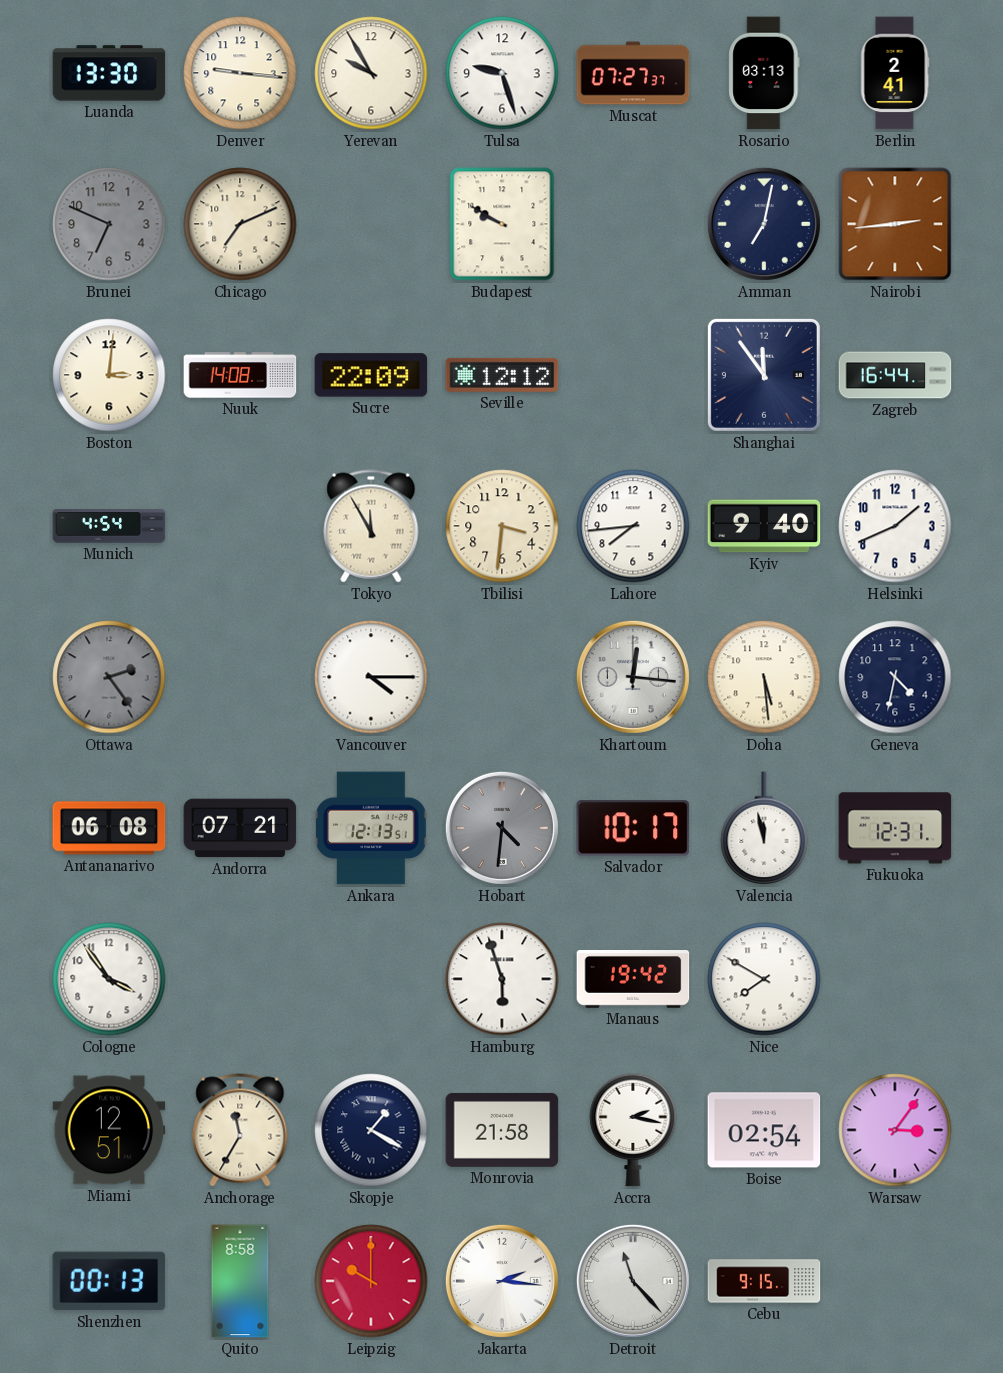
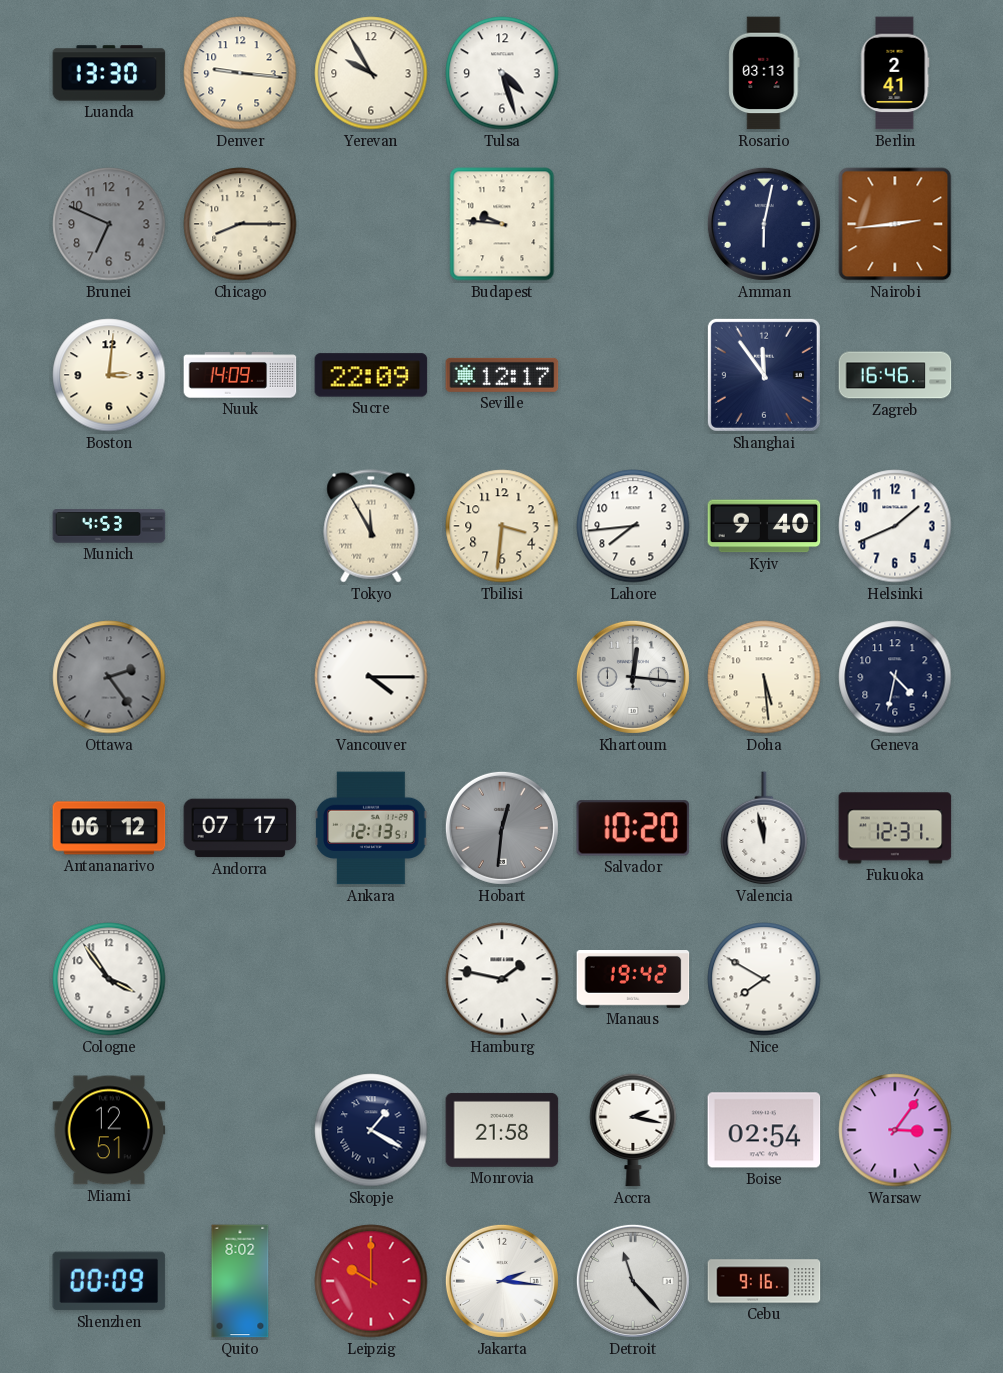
Tulsa: 9:27 -> 4:27
Muscat: 07:27 -> none
Chicago: 7:11 -> 8:15
Budapest: 9:50 -> 9:46
Amman: 7:02 -> 6:02
Nuuk: 14:08 -> 14:09
Seville: 12:12 -> 12:17
Zagreb: 16:44 -> 16:46
Munich: 4:54 -> 4:53
Antananarivo: 06:08 -> 06:12
Andorra: 07:21 -> 07:17
Hobart: 4:31 -> 12:31
Salvador: 10:17 -> 10:20
Hamburg: 5:57 -> 1:47
Anchorage: 11:35 -> none
Shenzhen: 00:13 -> 00:09
Quito: 8:58 -> 8:02
Cebu: 9:15 -> 9:16
